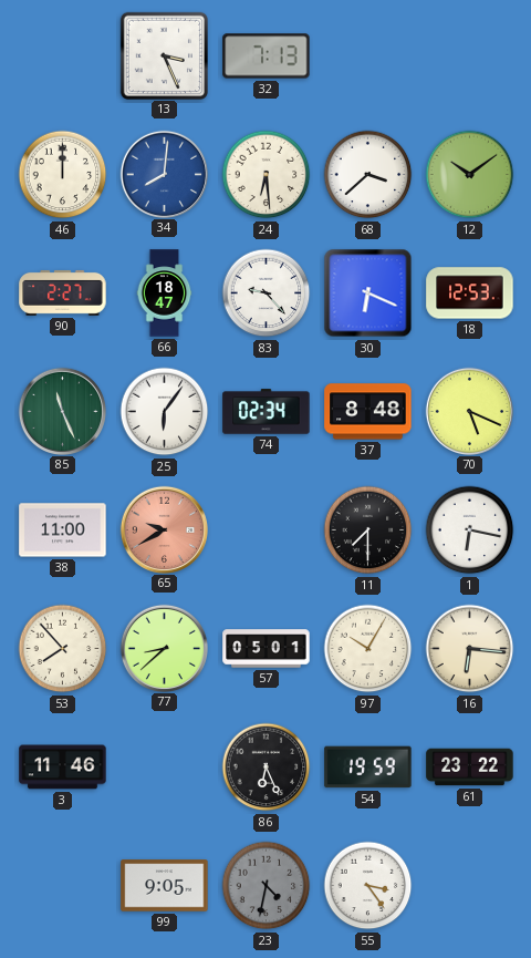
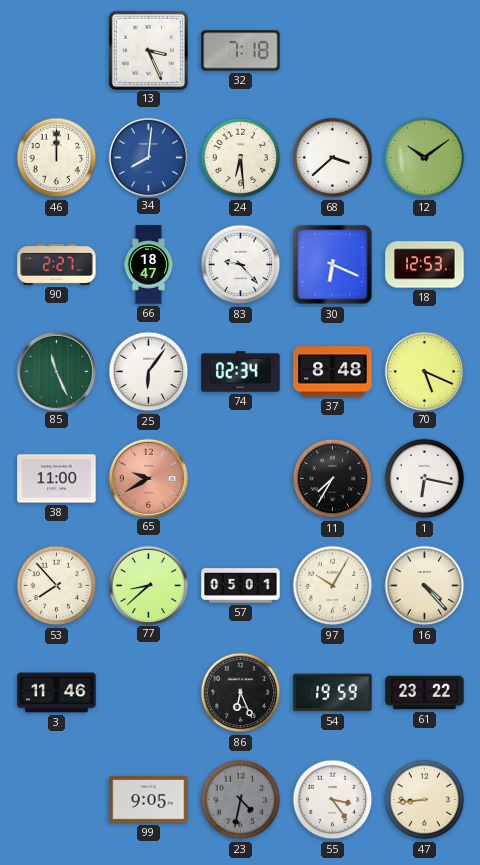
32: 7:13 -> 7:18
11: 7:30 -> 7:35
16: 6:16 -> 4:23
47: none -> 8:44
